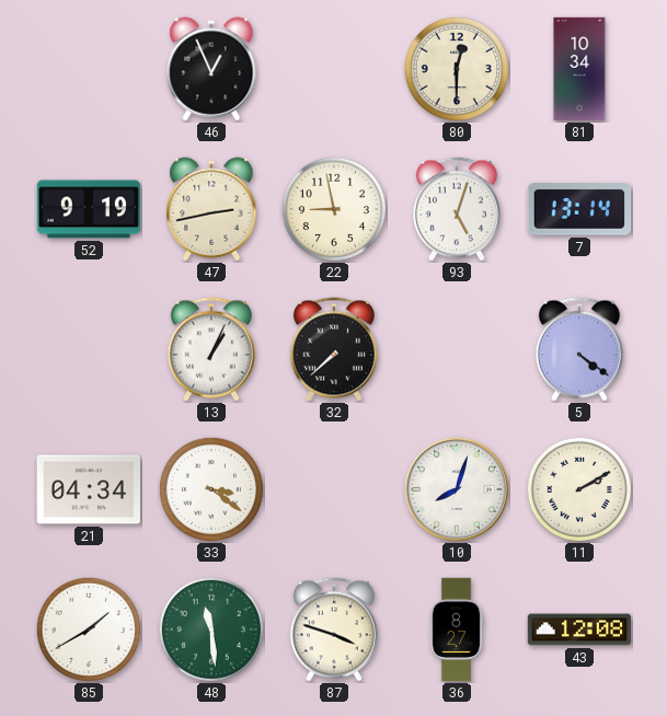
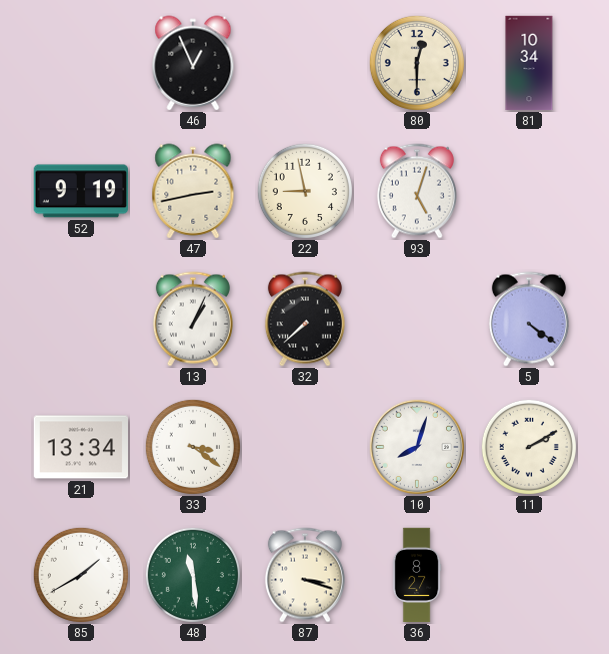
7: 13:14 -> none
21: 04:34 -> 13:34
87: 3:48 -> 3:18
43: 12:08 -> none
